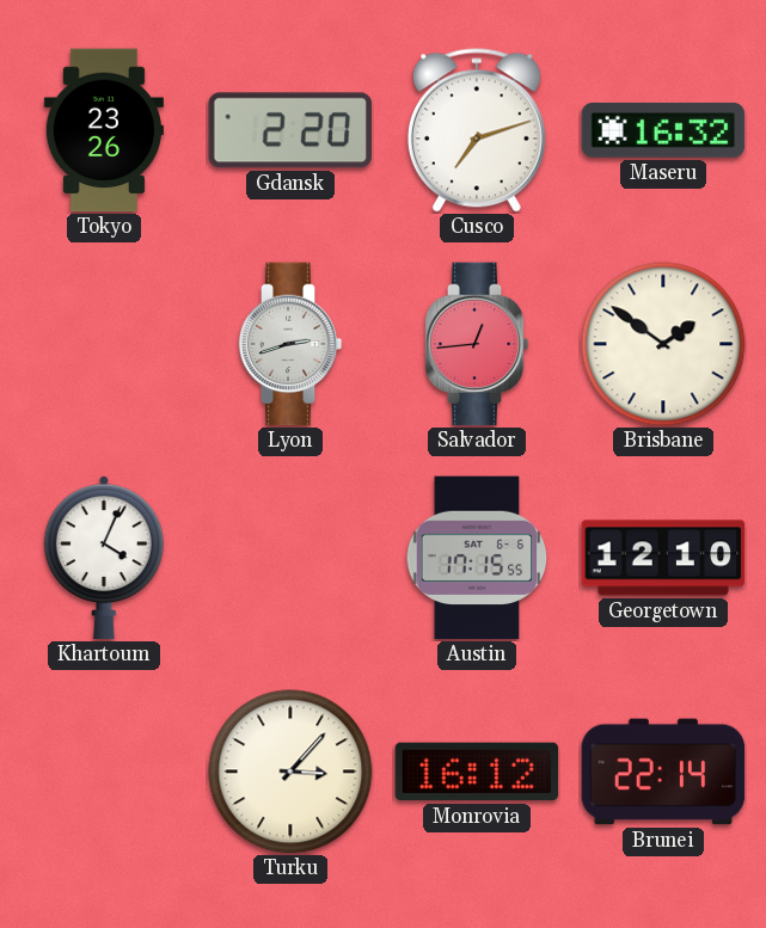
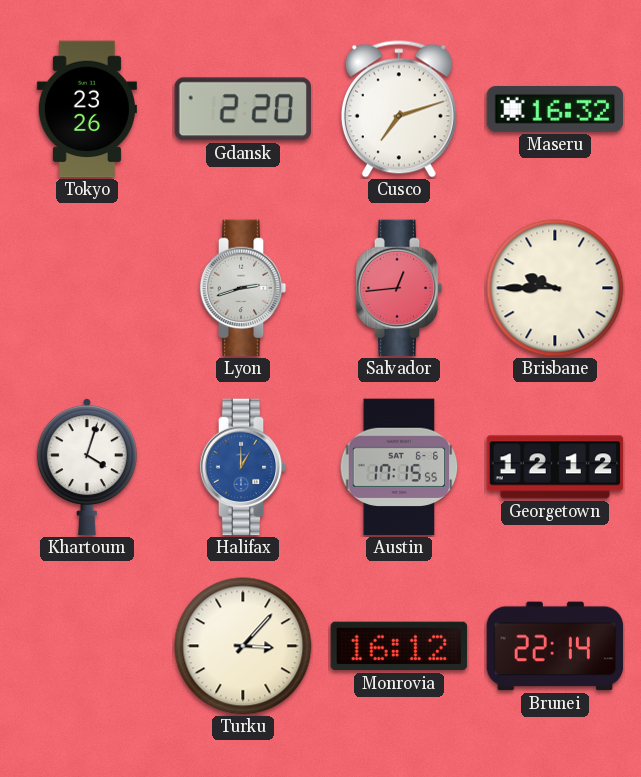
Brisbane: 1:51 -> 9:45
Khartoum: 4:04 -> 4:03
Halifax: none -> 1:00
Georgetown: 12:10 -> 12:12
